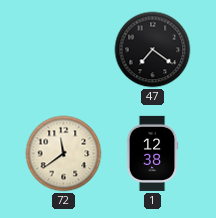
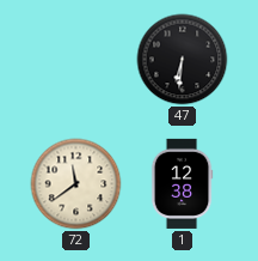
47: 7:21 -> 6:31
